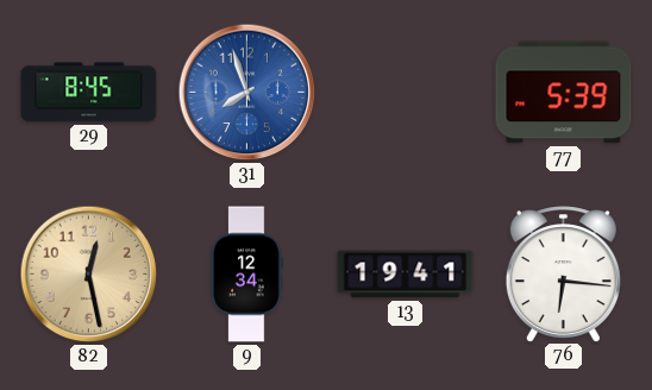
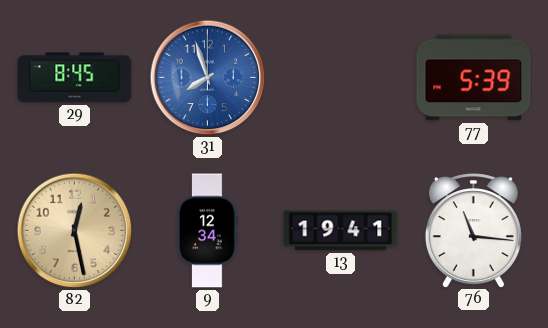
76: 6:16 -> 11:16
